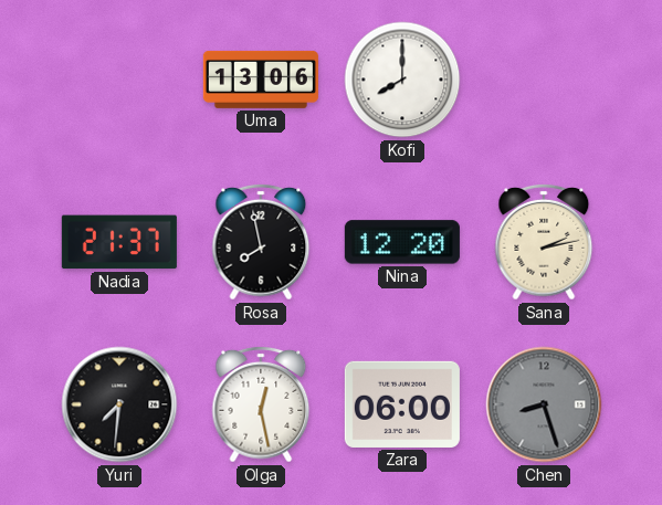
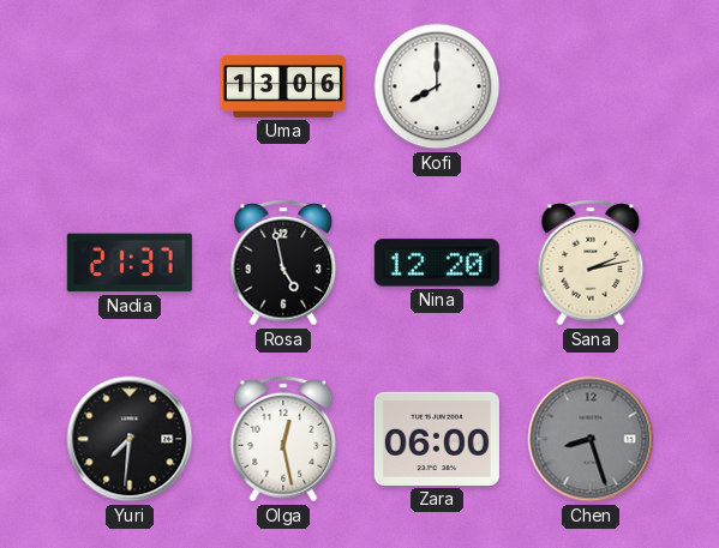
Rosa: 7:58 -> 4:58
